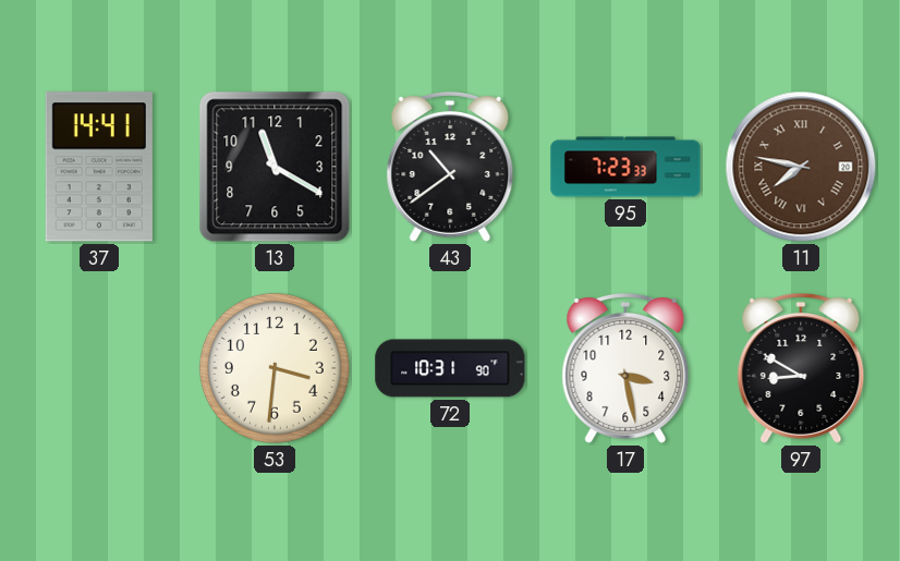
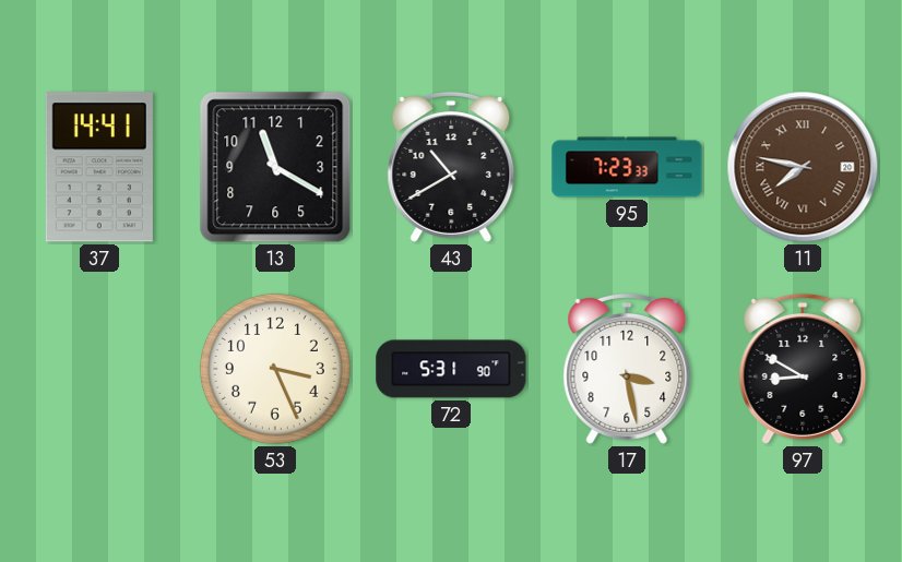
43: 10:39 -> 10:40
53: 3:31 -> 3:26
72: 10:31 -> 5:31
